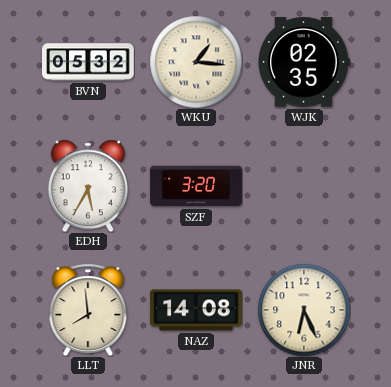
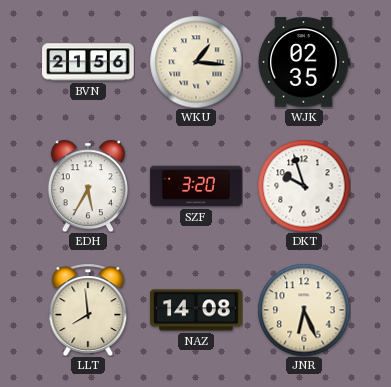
BVN: 05:32 -> 21:56
DKT: none -> 9:57
